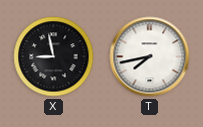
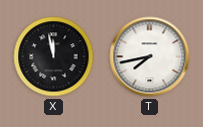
X: 8:58 -> 11:58
